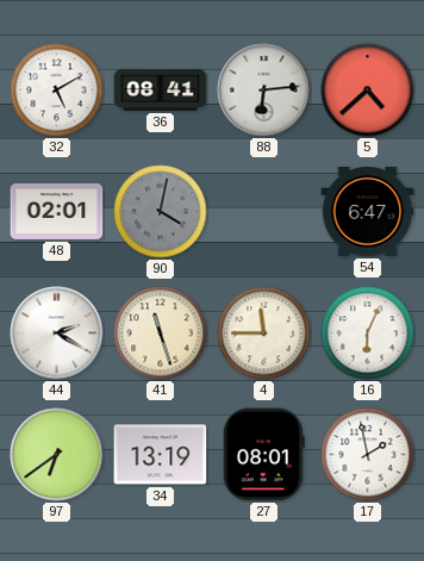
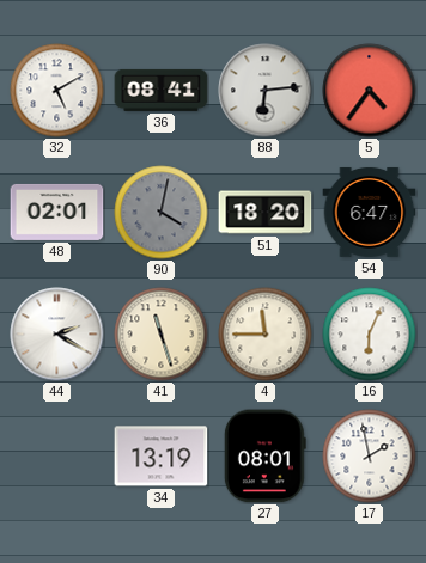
5: 4:38 -> 4:36
51: none -> 18:20
97: 6:39 -> none
